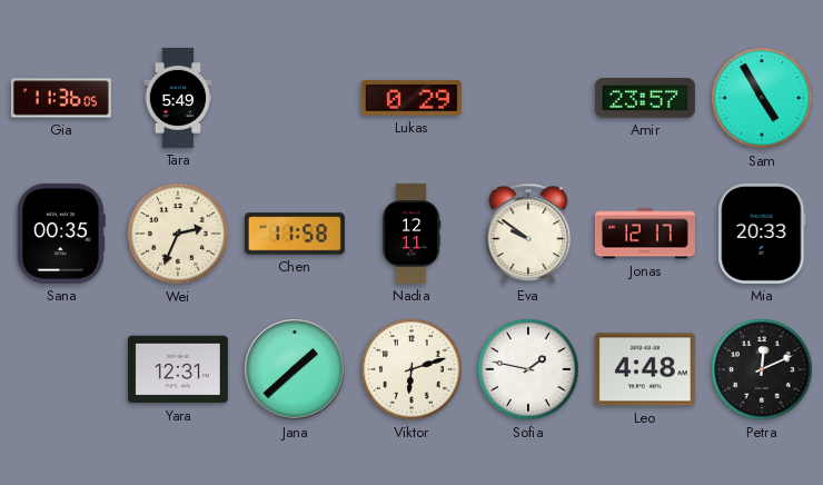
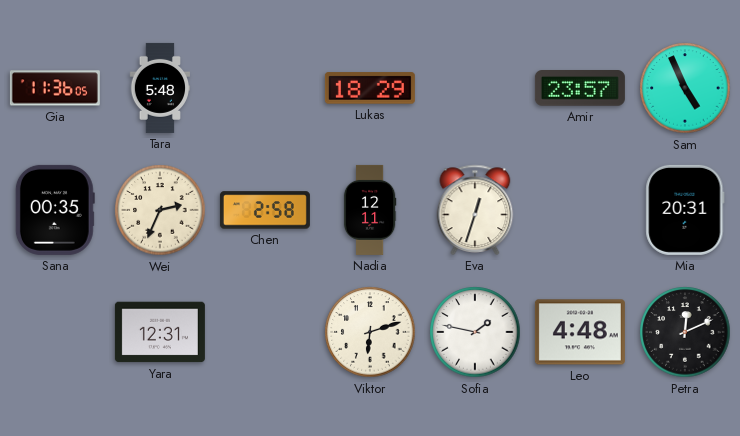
Tara: 5:49 -> 5:48
Lukas: 0:29 -> 18:29
Sam: 4:55 -> 4:56
Chen: 11:58 -> 2:58
Eva: 9:51 -> 12:33
Jonas: 12:17 -> none
Mia: 20:33 -> 20:31
Jana: 1:38 -> none
